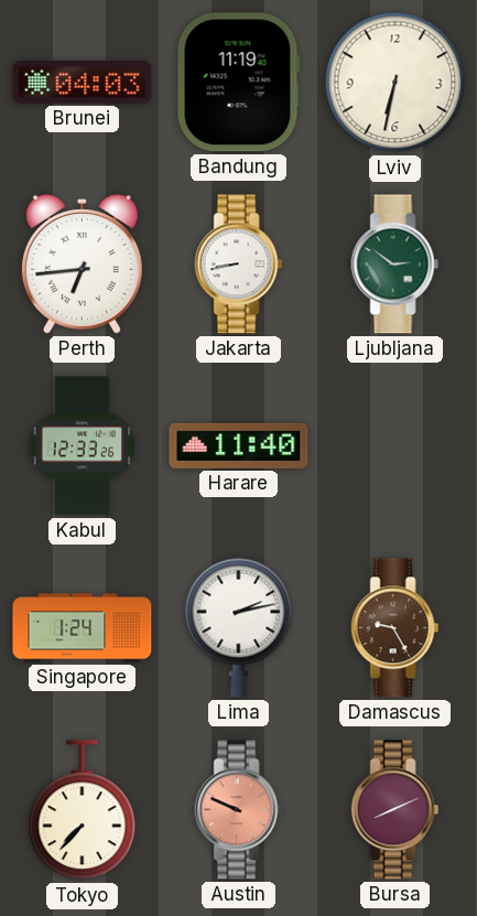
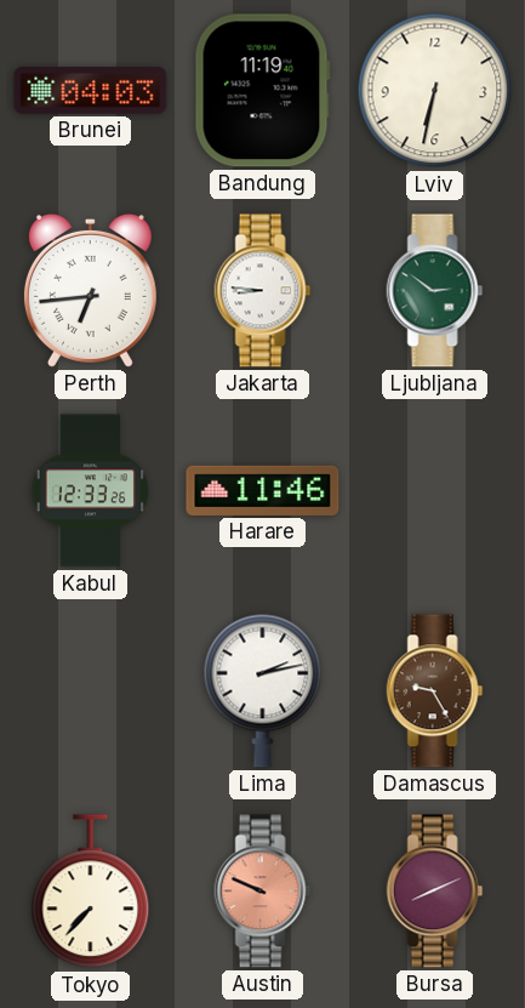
Jakarta: 8:43 -> 8:46
Harare: 11:40 -> 11:46
Singapore: 1:24 -> none
